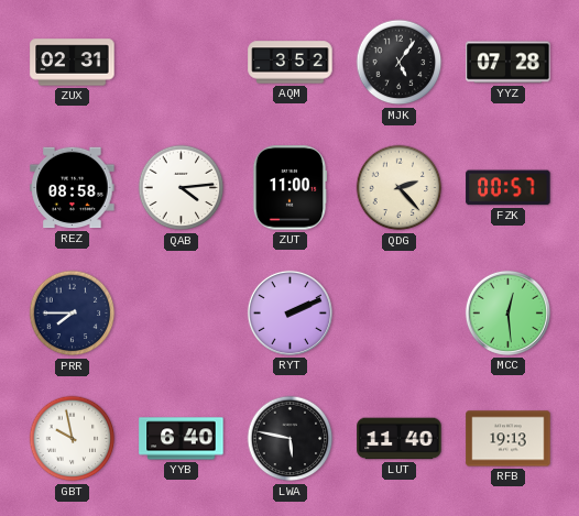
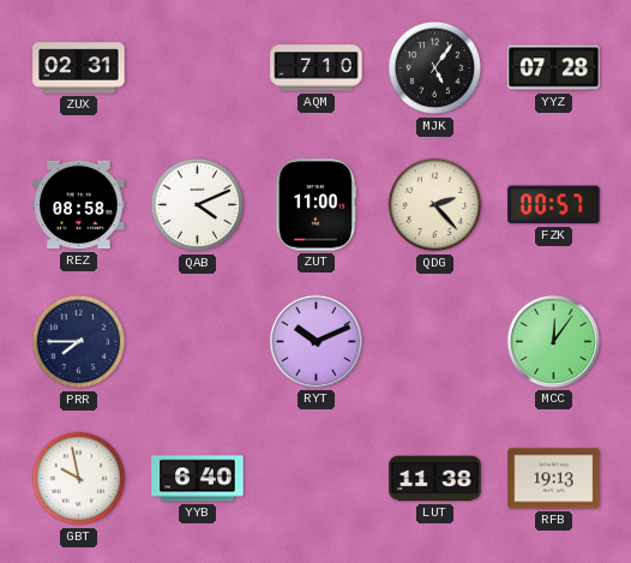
AQM: 3:52 -> 7:10
QAB: 4:14 -> 4:11
RYT: 2:11 -> 10:11
MCC: 12:29 -> 12:06
LWA: 5:47 -> none
LUT: 11:40 -> 11:38
